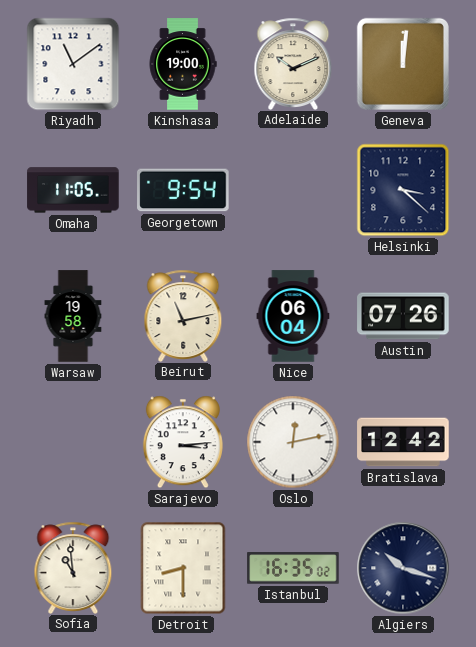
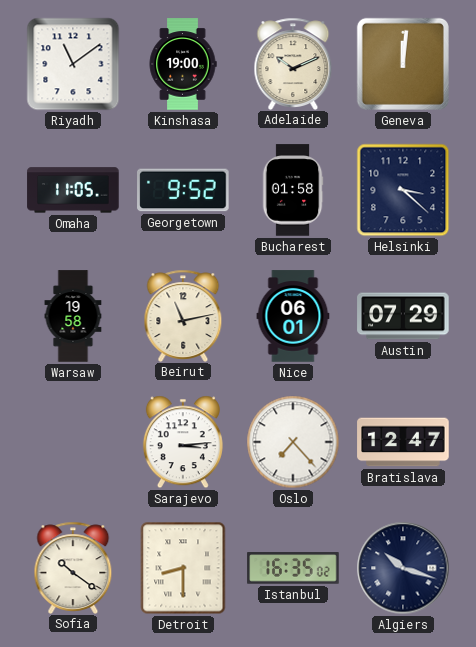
Georgetown: 9:54 -> 9:52
Bucharest: none -> 01:58
Nice: 06:04 -> 06:01
Austin: 07:26 -> 07:29
Oslo: 12:13 -> 7:23
Bratislava: 12:42 -> 12:47
Sofia: 10:59 -> 10:21
